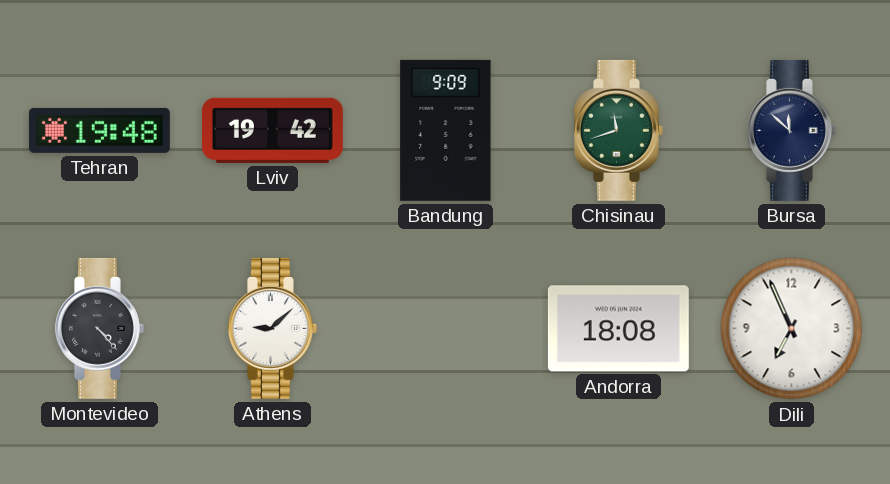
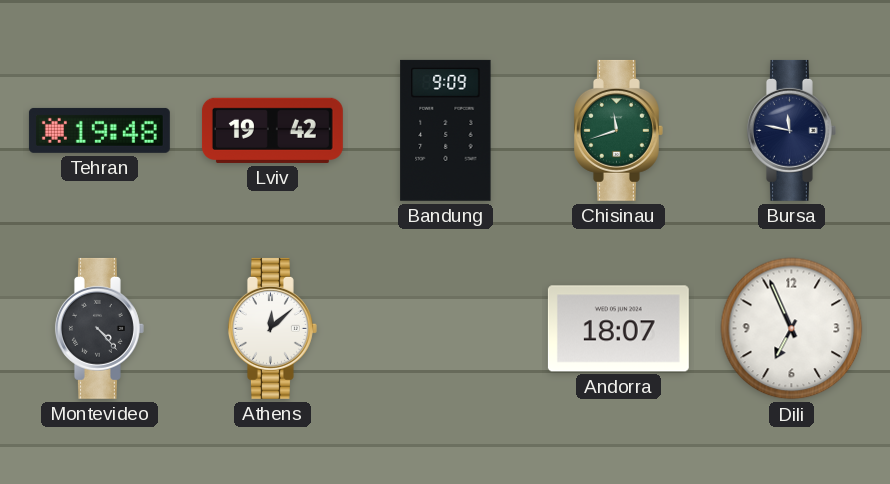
Bursa: 11:52 -> 11:47
Athens: 9:08 -> 12:08
Andorra: 18:08 -> 18:07
